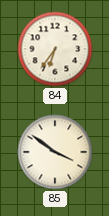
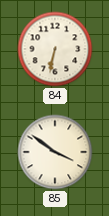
84: 6:36 -> 6:32
